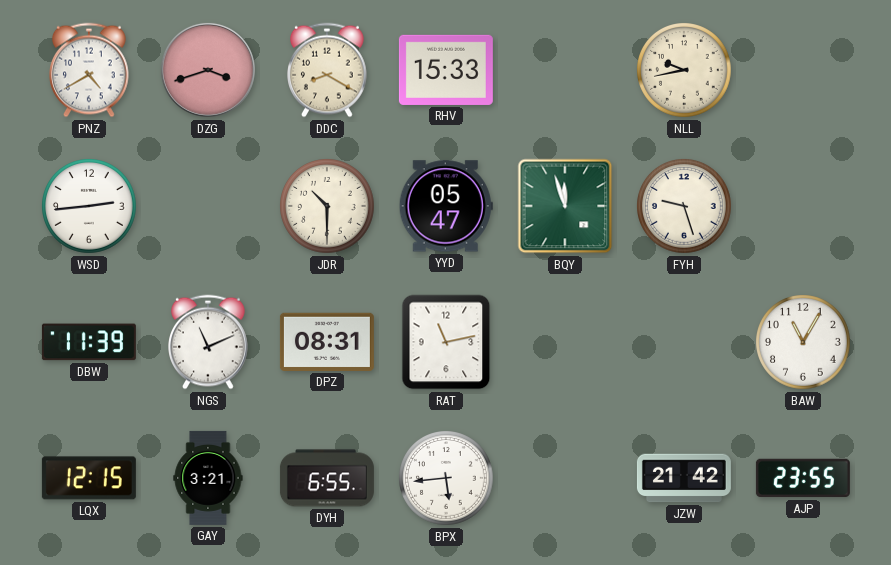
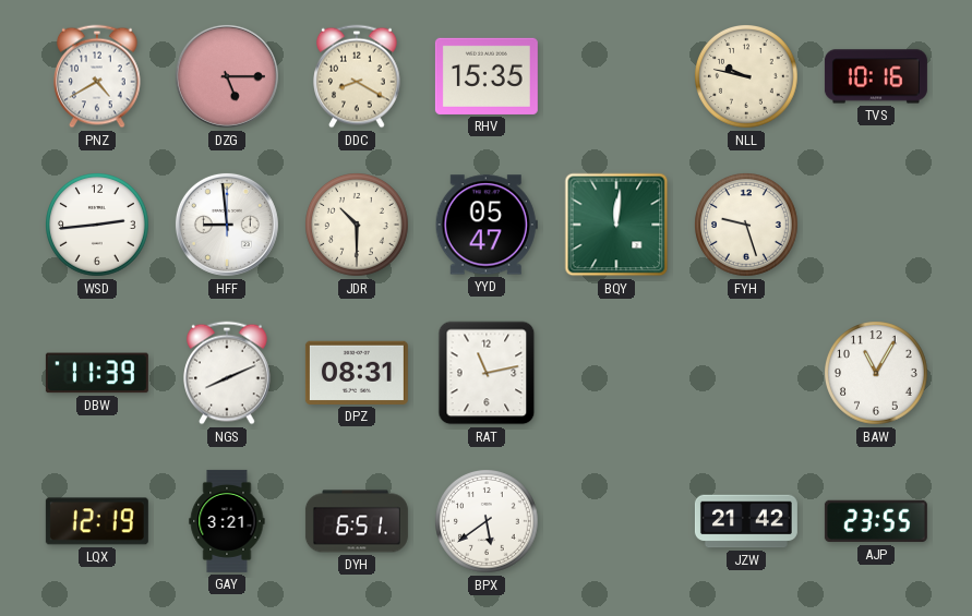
DZG: 3:42 -> 5:15
RHV: 15:33 -> 15:35
NLL: 9:43 -> 9:47
TVS: none -> 10:16
HFF: none -> 8:59
BQY: 11:57 -> 12:01
NGS: 11:11 -> 8:11
LQX: 12:15 -> 12:19
DYH: 6:55 -> 6:51
BPX: 5:44 -> 5:39
